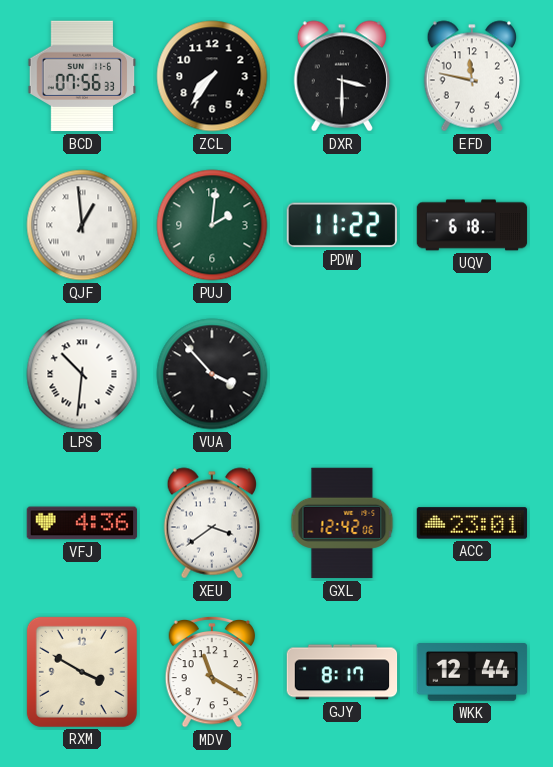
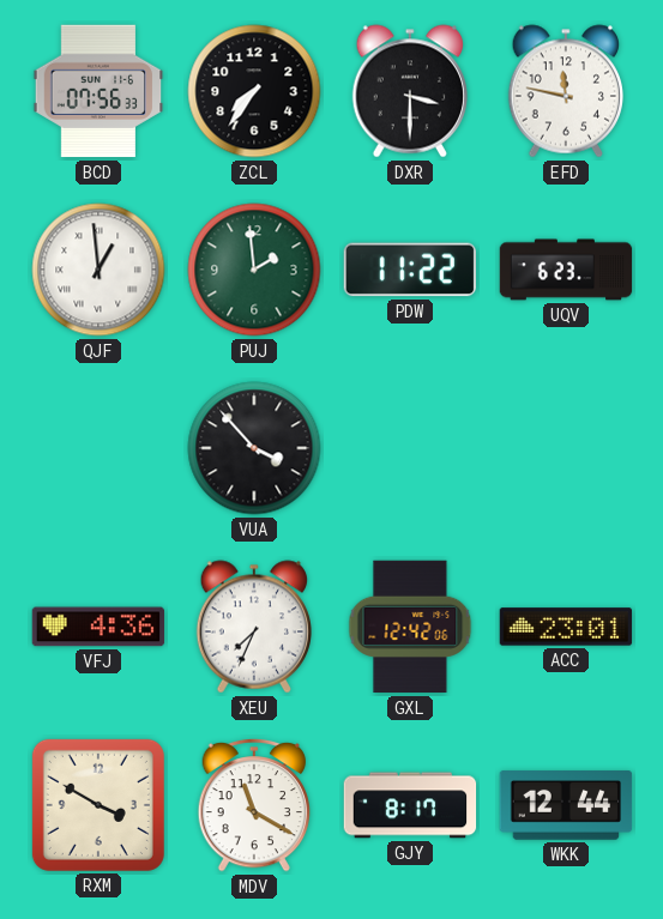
PUJ: 2:01 -> 1:59
UQV: 6:18 -> 6:23
LPS: 10:31 -> none
XEU: 3:39 -> 7:34
